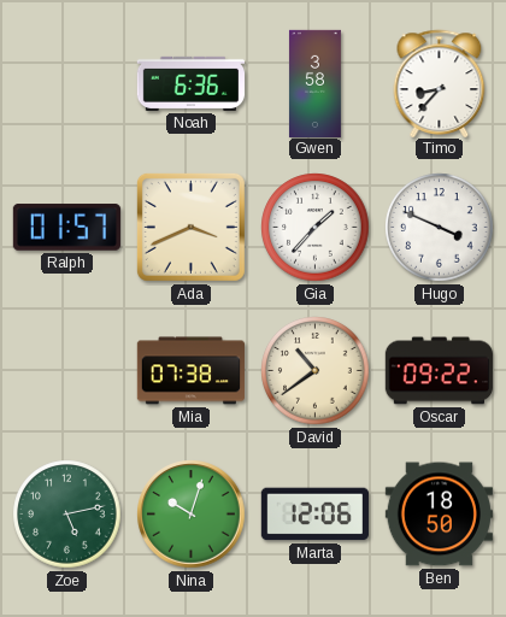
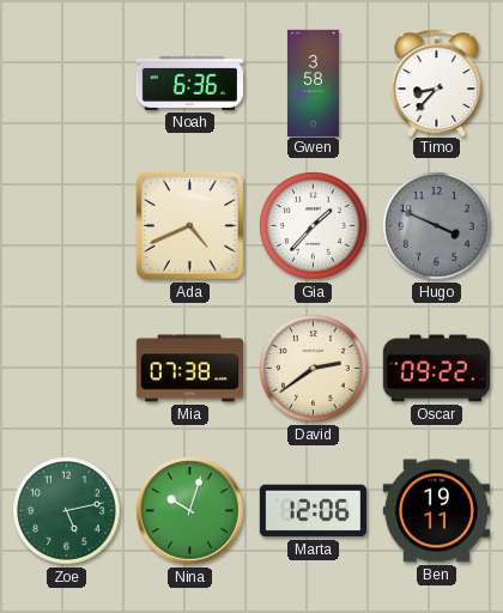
Ralph: 01:57 -> none
Ada: 3:41 -> 4:41
Hugo dial: white -> grey
David: 10:39 -> 2:39
Ben: 18:50 -> 19:11
